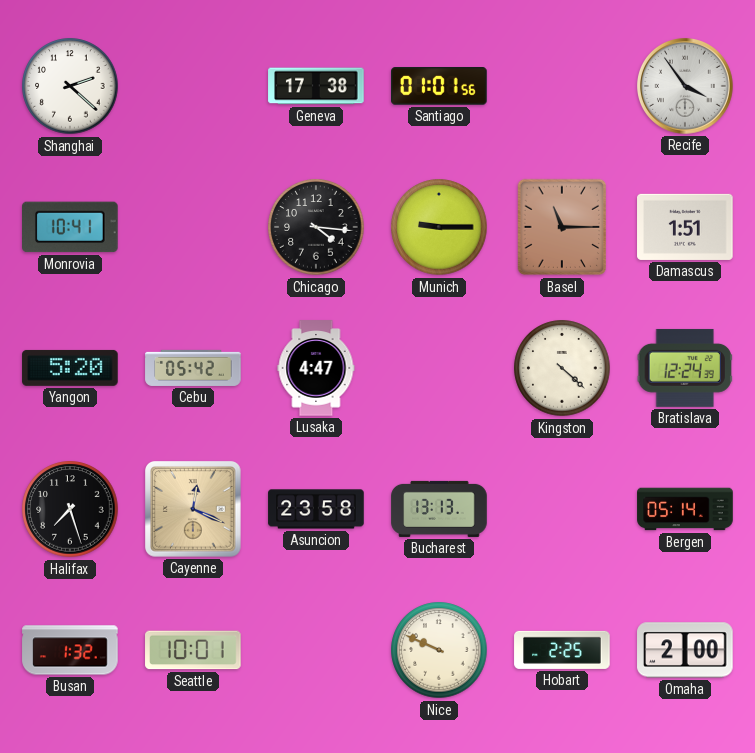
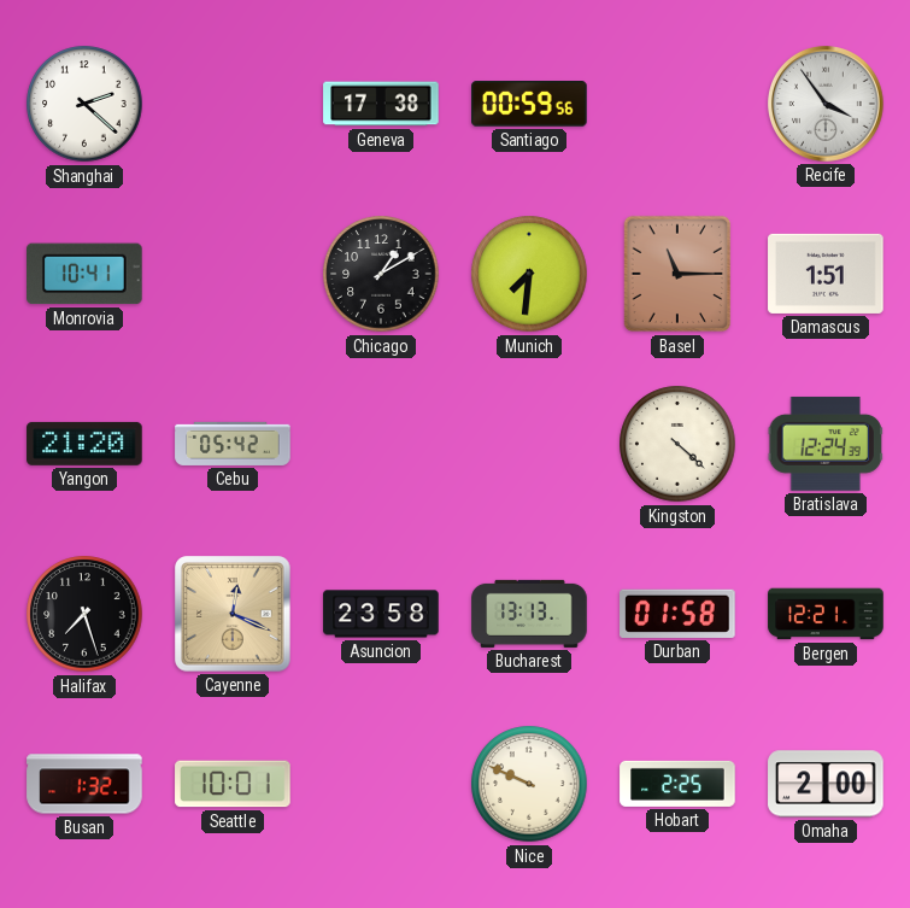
Santiago: 01:01 -> 00:59
Chicago: 4:16 -> 1:10
Munich: 9:15 -> 7:31
Yangon: 5:20 -> 21:20
Lusaka: 4:47 -> none
Durban: none -> 01:58
Bergen: 05:14 -> 12:21
